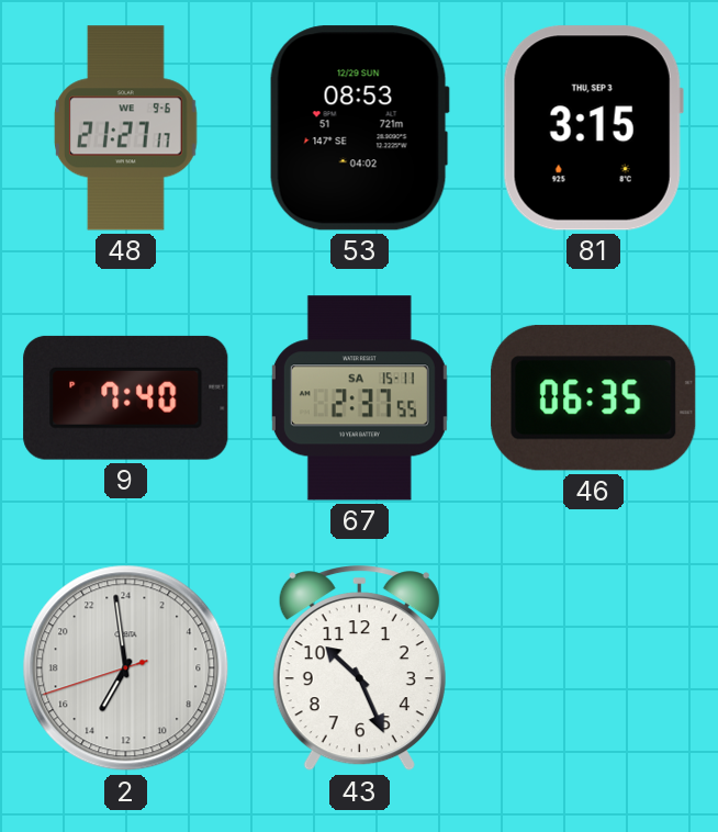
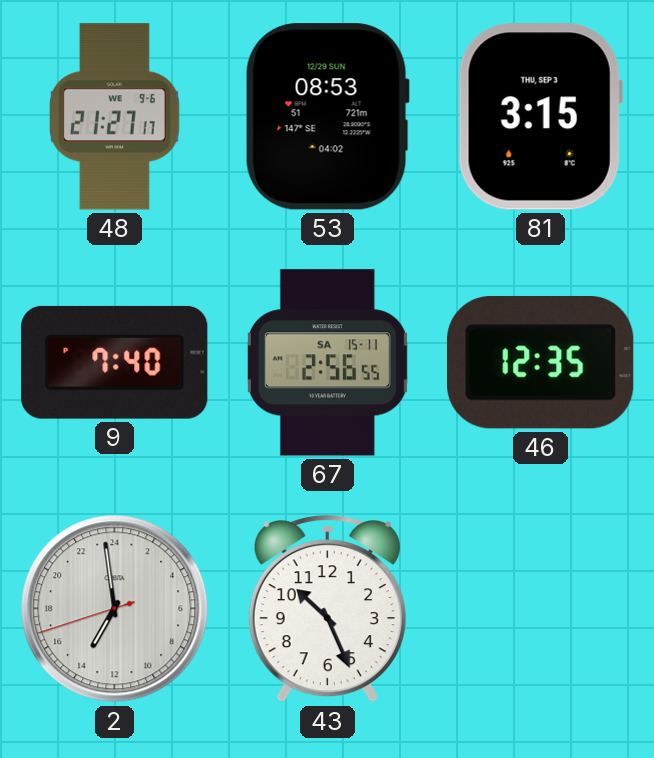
67: 2:37 -> 2:56
46: 06:35 -> 12:35
